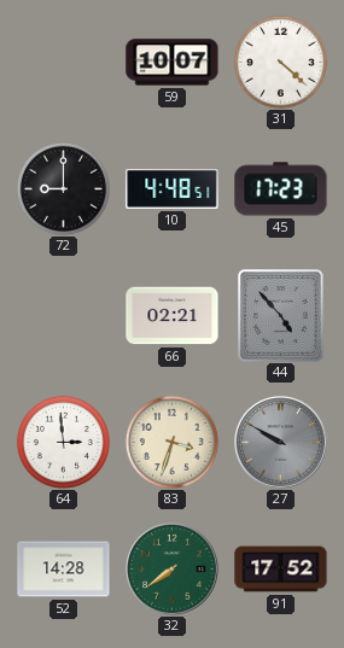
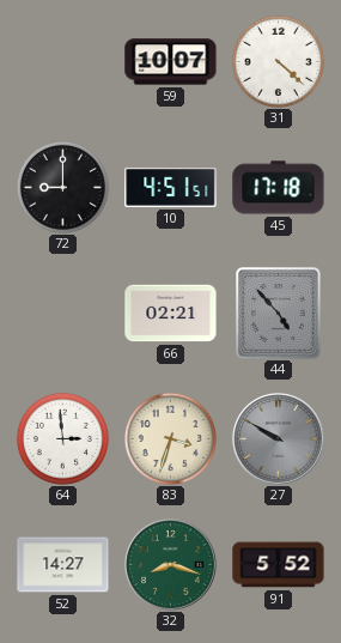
10: 4:48 -> 4:51
45: 17:23 -> 17:18
52: 14:28 -> 14:27
32: 7:39 -> 8:18
91: 17:52 -> 5:52
